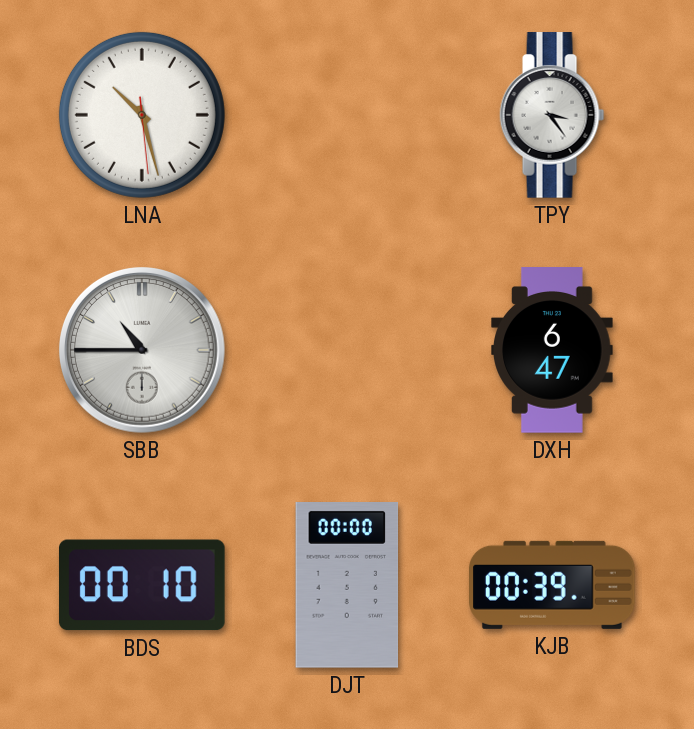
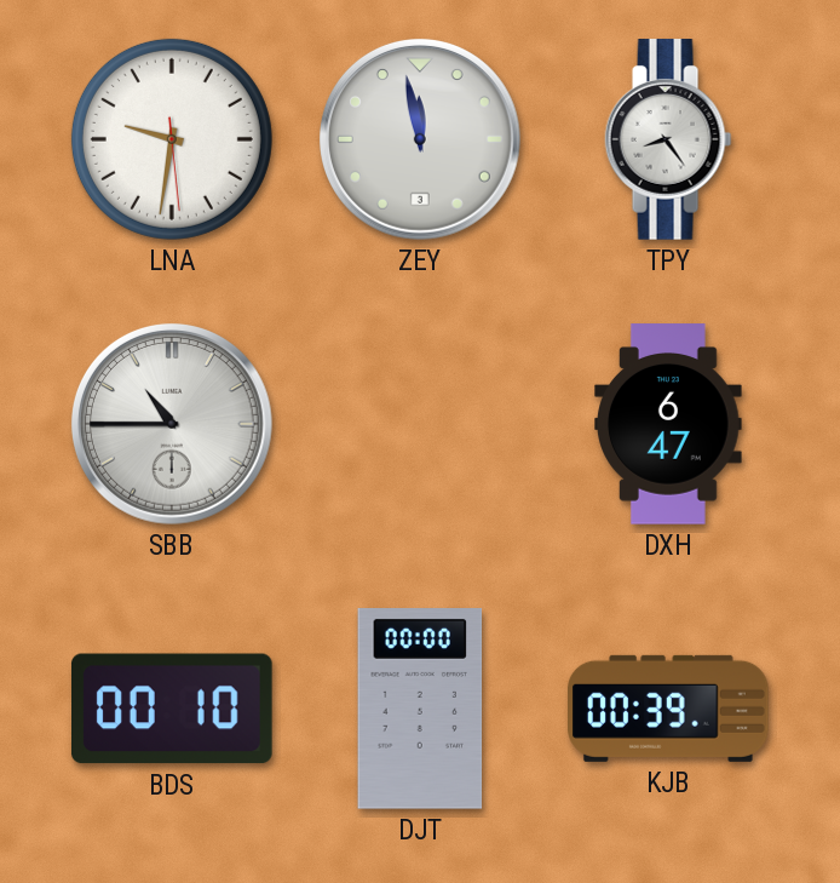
LNA: 10:27 -> 9:31
ZEY: none -> 11:58
TPY: 3:24 -> 8:24
